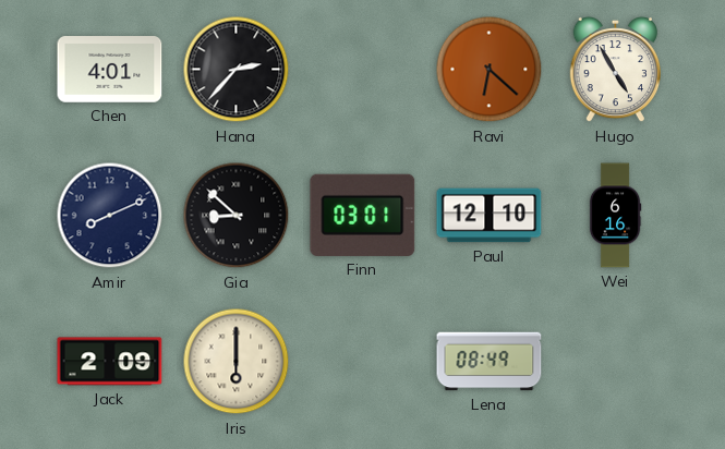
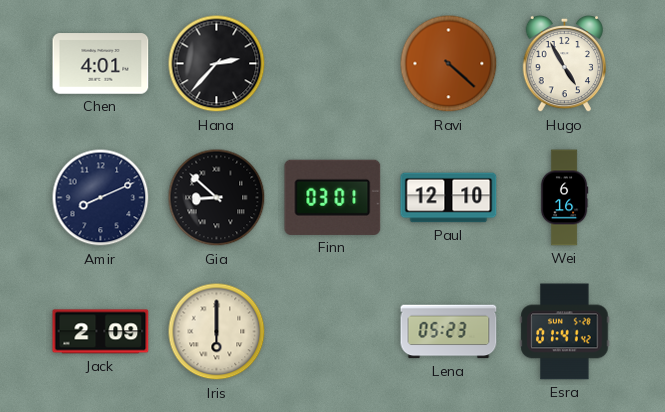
Ravi: 6:22 -> 4:22
Lena: 08:49 -> 05:23
Esra: none -> 01:41
